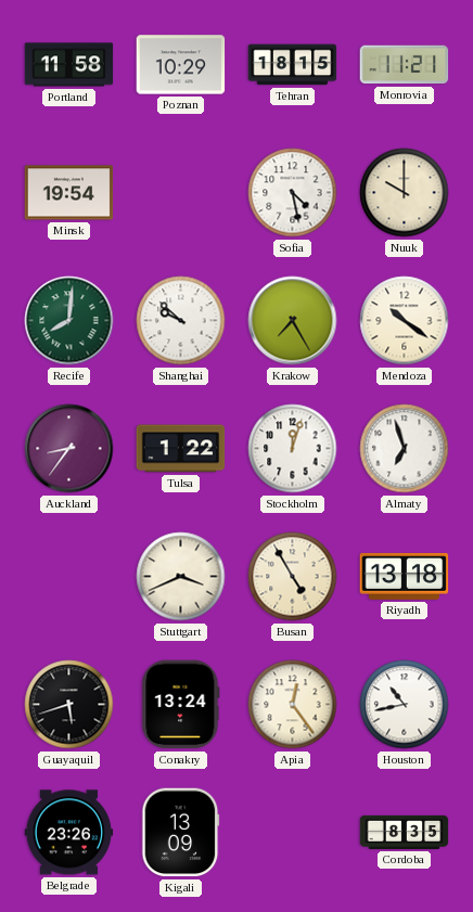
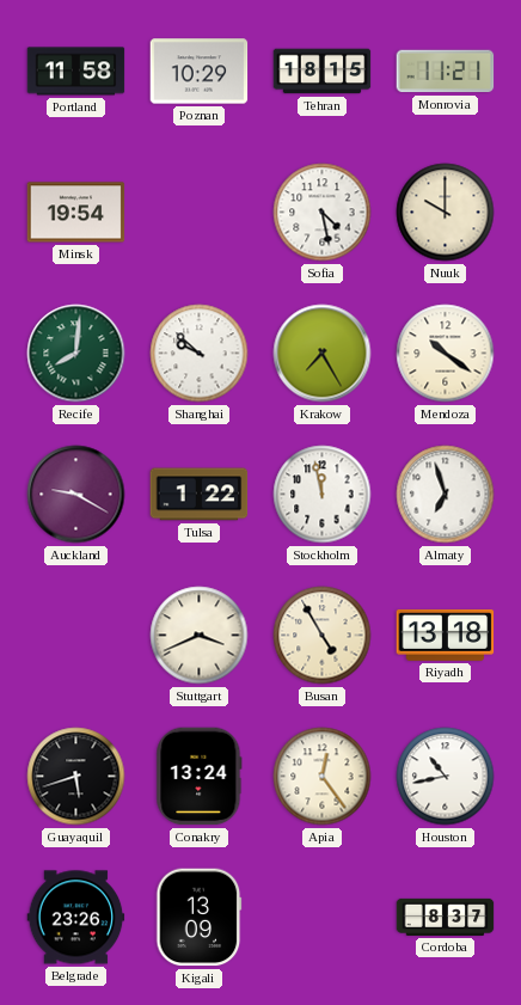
Auckland: 8:36 -> 9:20
Stockholm: 12:03 -> 11:58
Cordoba: 8:35 -> 8:37
